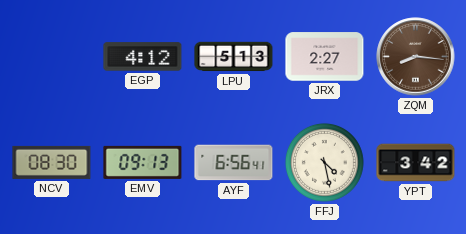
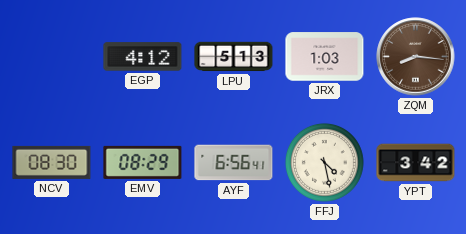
JRX: 2:27 -> 1:03
EMV: 09:13 -> 08:29
